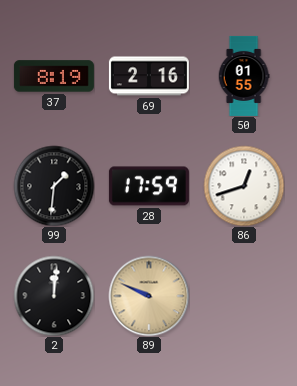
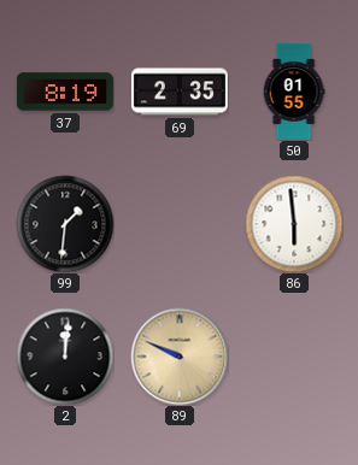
69: 2:16 -> 2:35
28: 17:59 -> none
86: 12:42 -> 5:59
